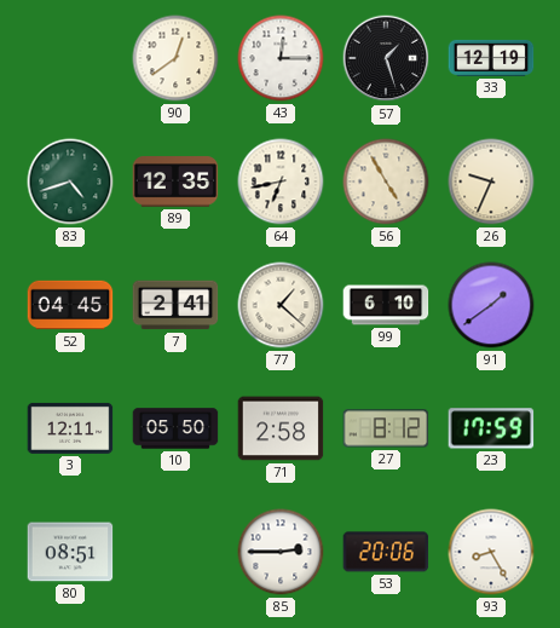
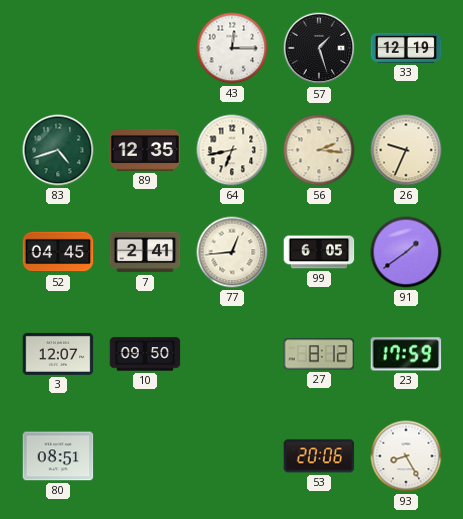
90: 12:39 -> none
56: 4:55 -> 2:16
77: 1:22 -> 12:44
99: 6:10 -> 6:05
3: 12:11 -> 12:07
10: 05:50 -> 09:50
71: 2:58 -> none
85: 2:45 -> none
